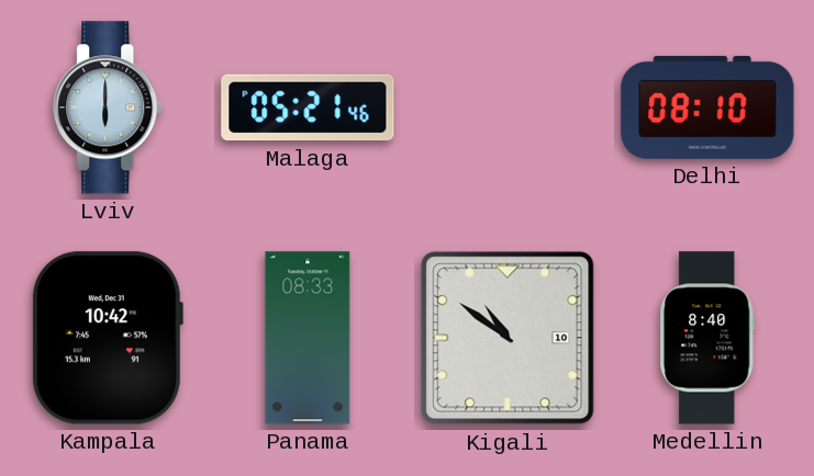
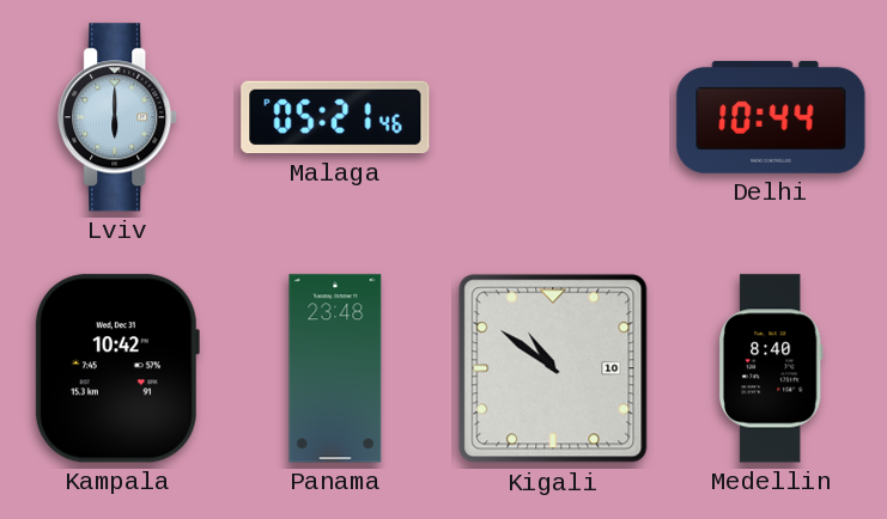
Delhi: 08:10 -> 10:44
Panama: 08:33 -> 23:48
